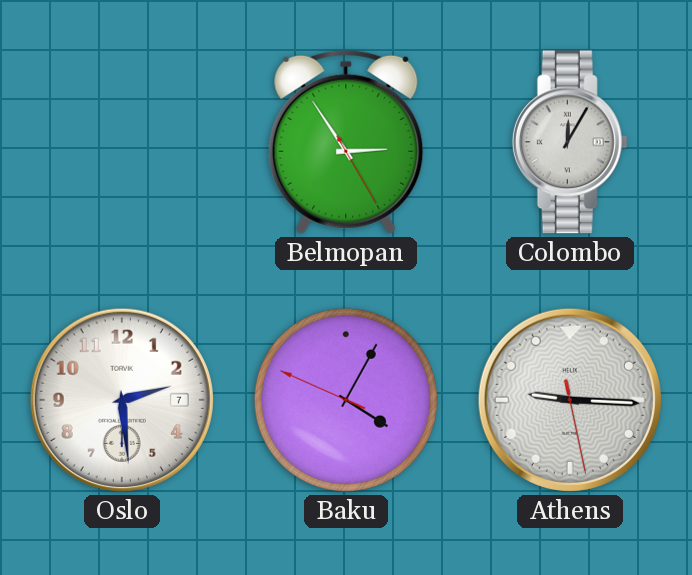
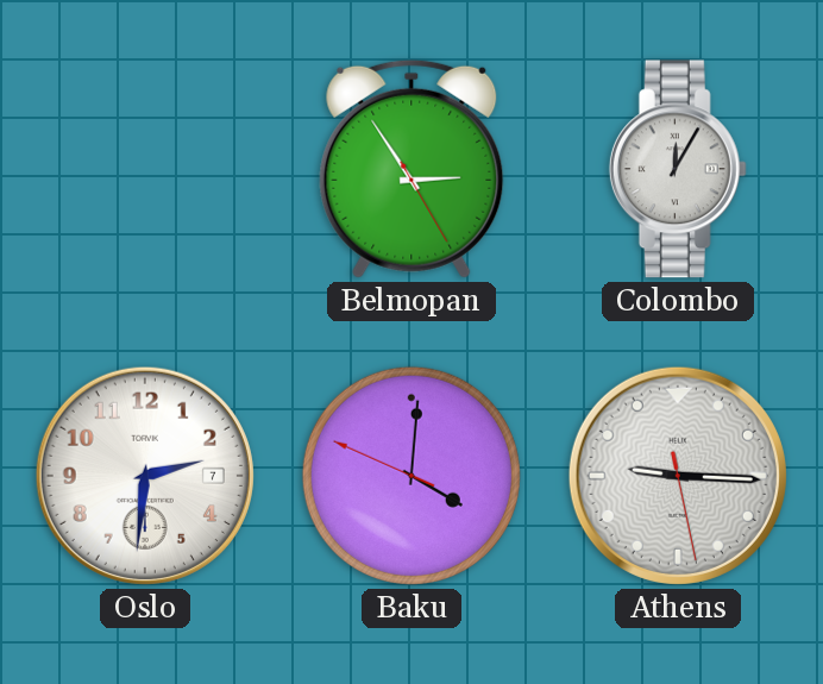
Oslo: 2:29 -> 2:31
Baku: 4:04 -> 4:00
